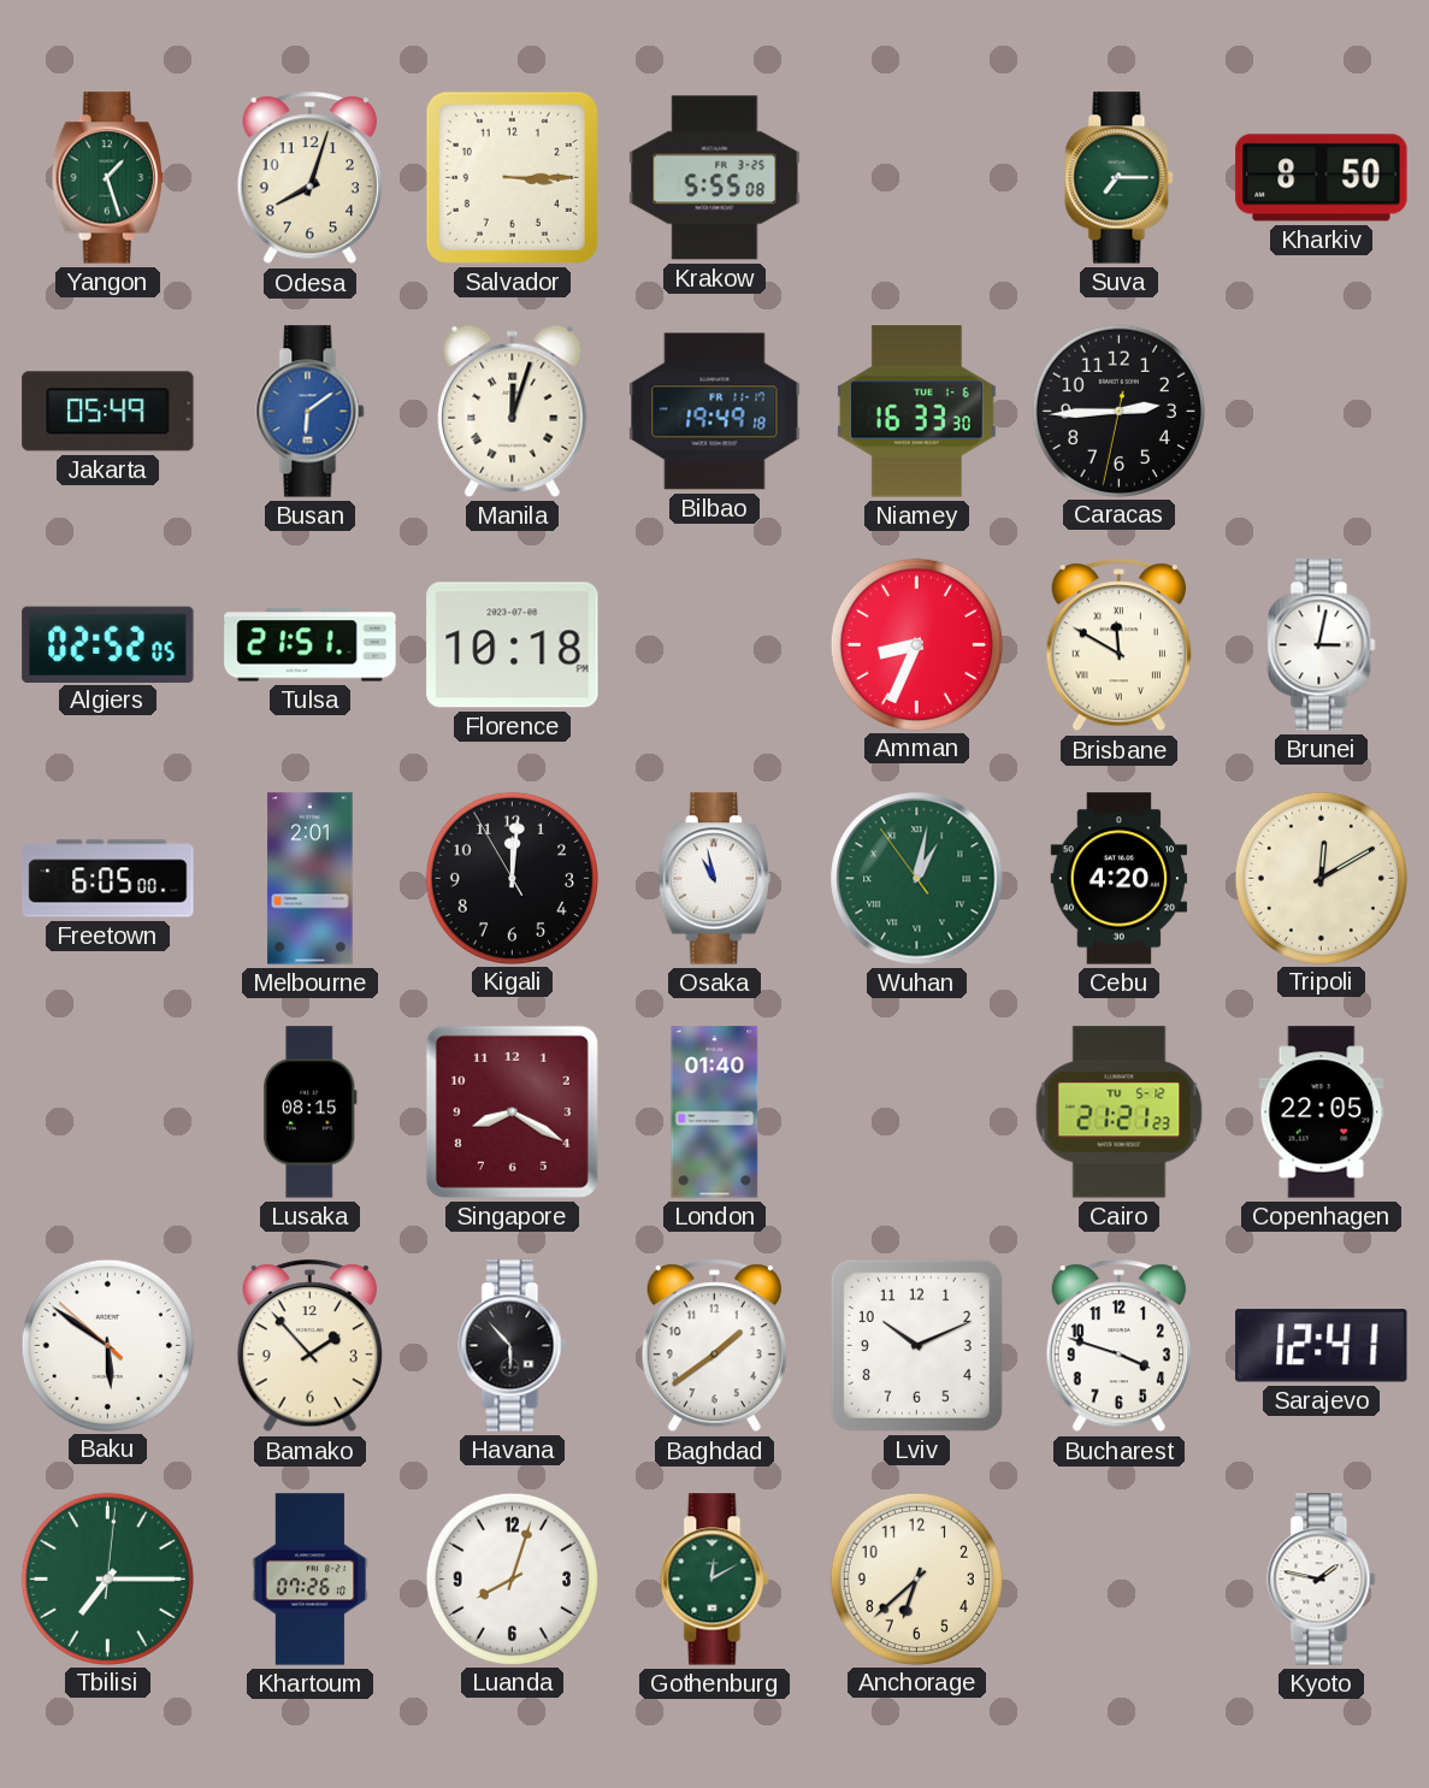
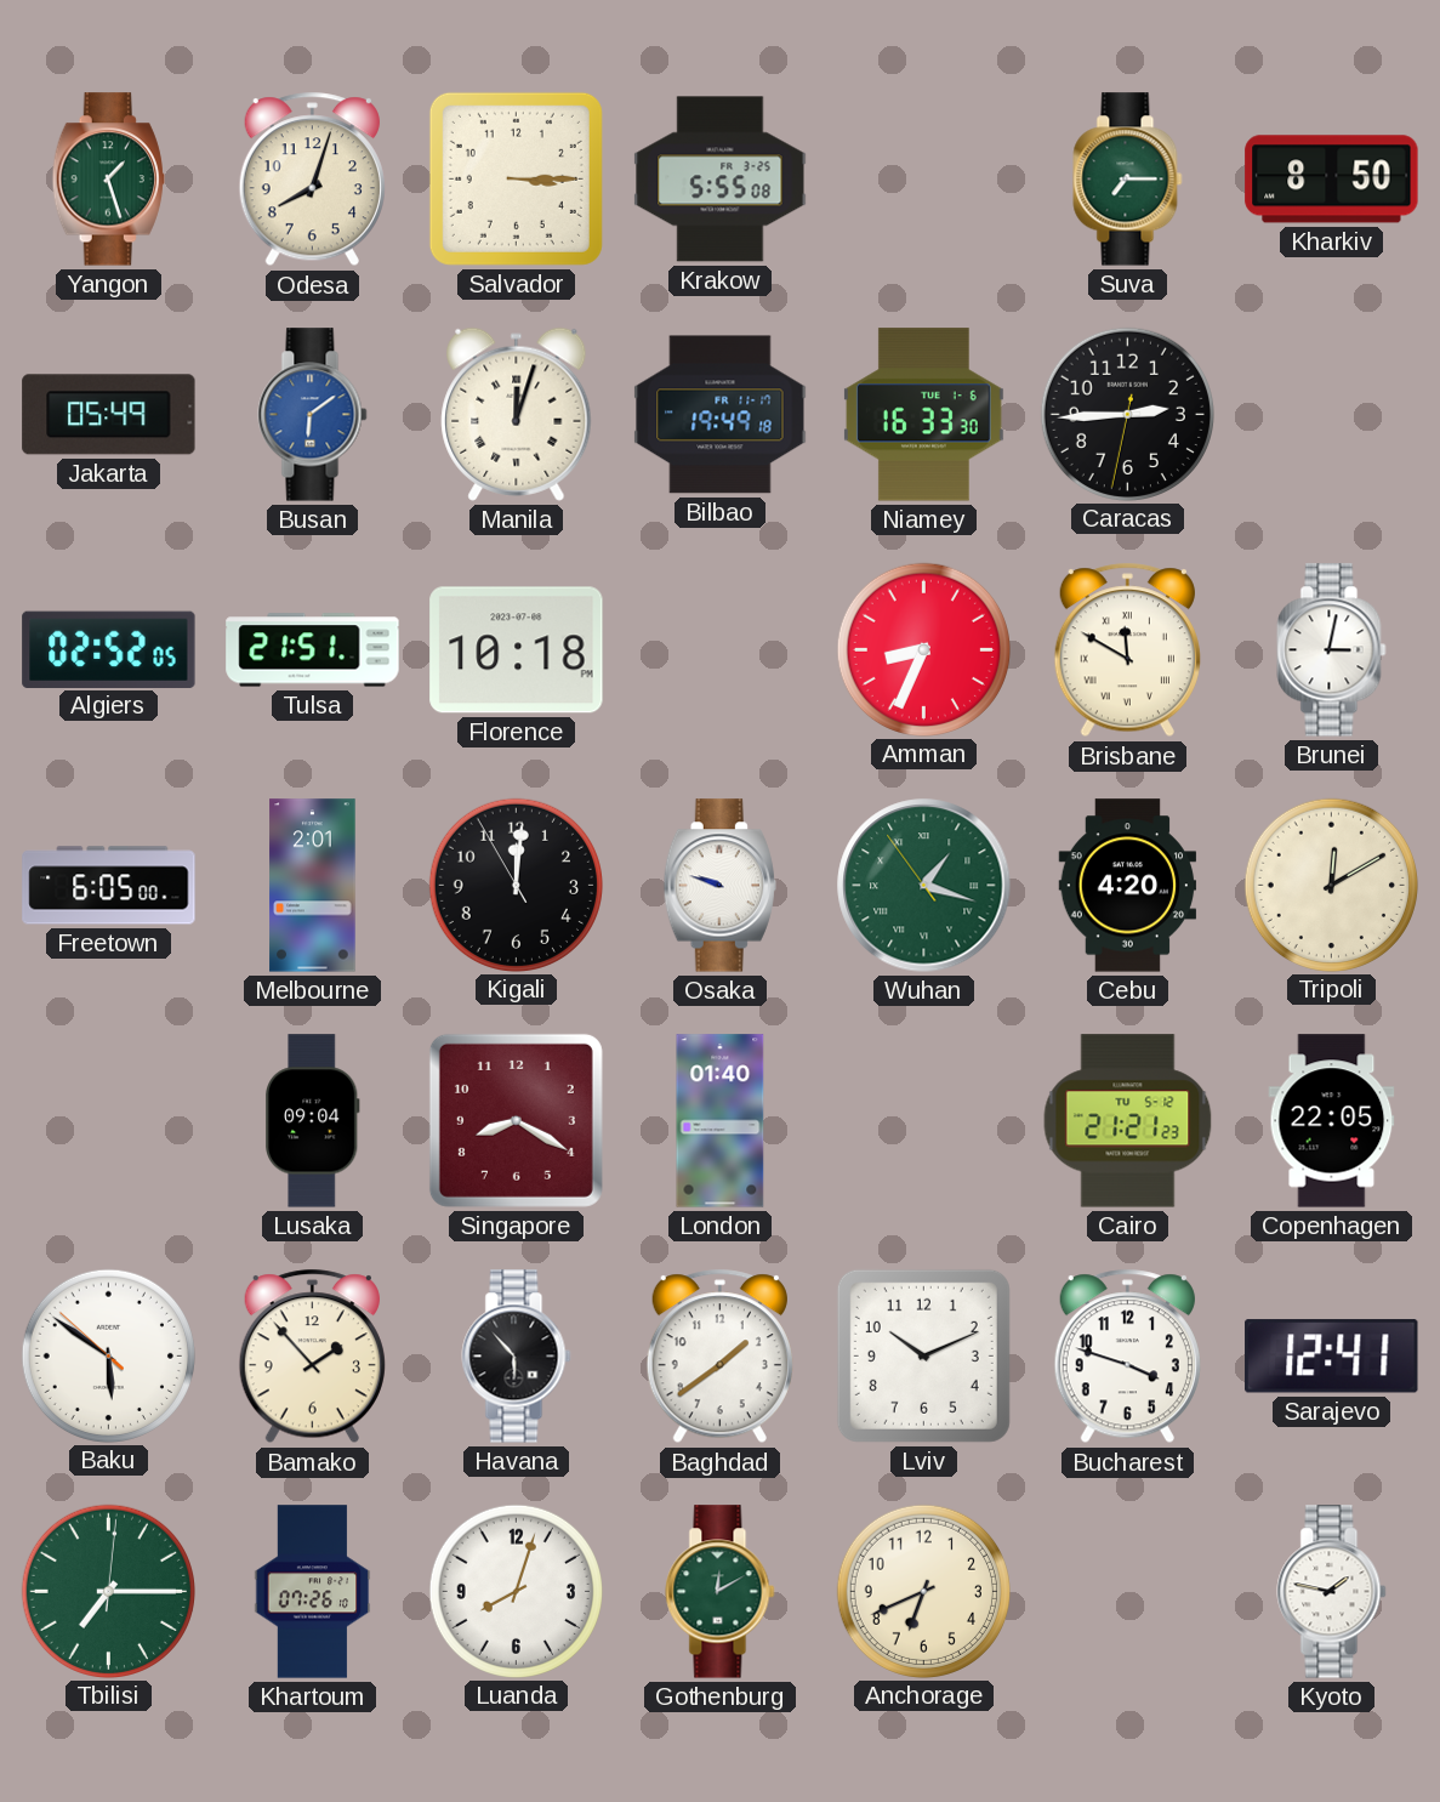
Osaka: 10:58 -> 9:48
Wuhan: 1:01 -> 1:17
Lusaka: 08:15 -> 09:04
Anchorage: 6:38 -> 6:41
